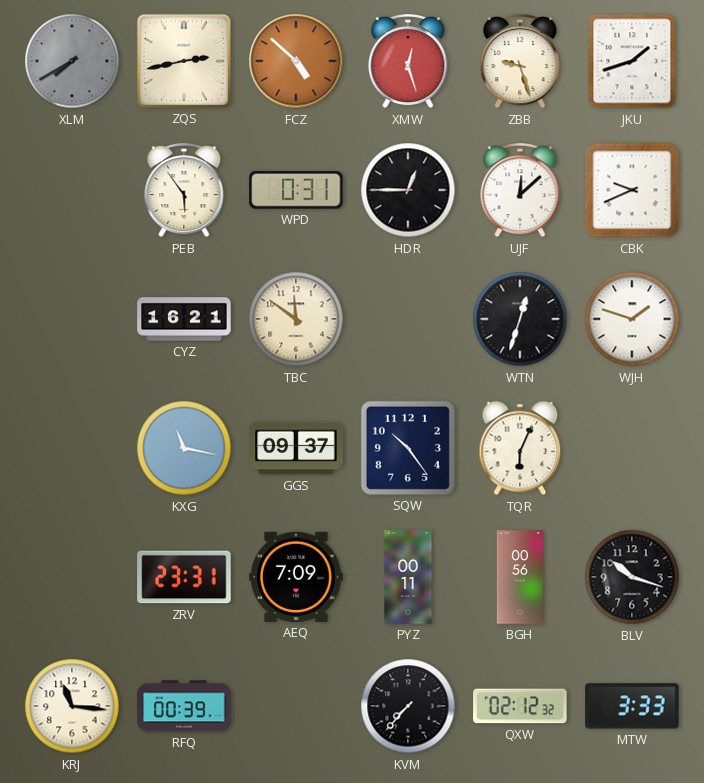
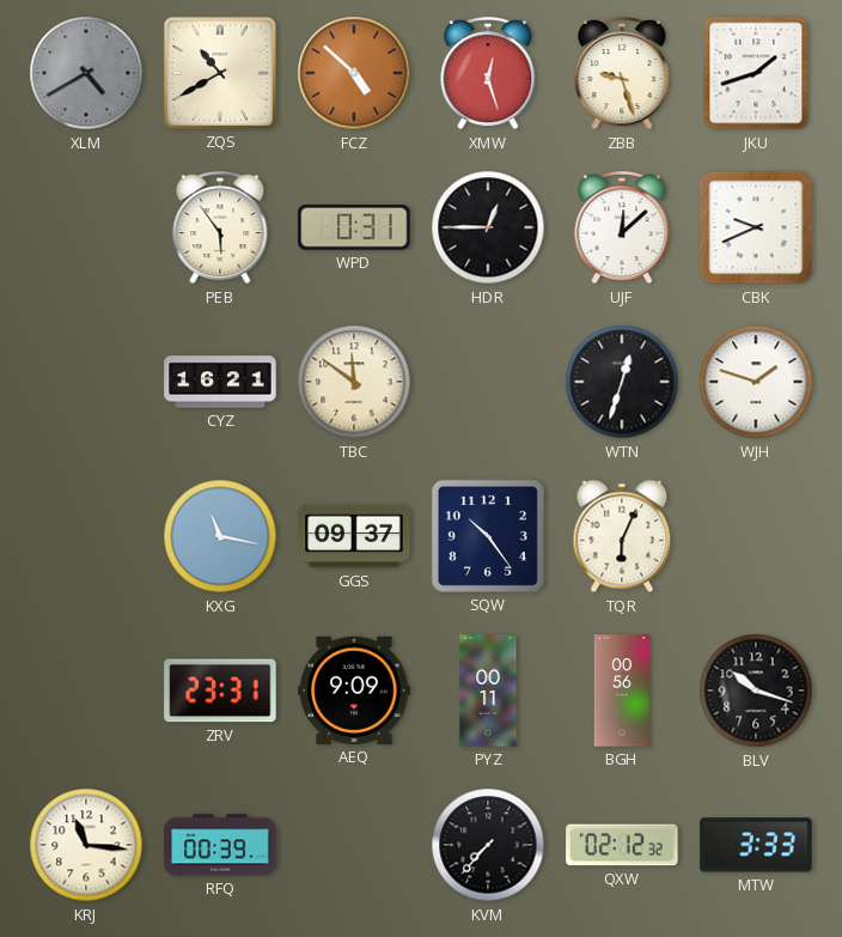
XLM: 7:40 -> 4:40
ZQS: 2:43 -> 10:40
AEQ: 7:09 -> 9:09
